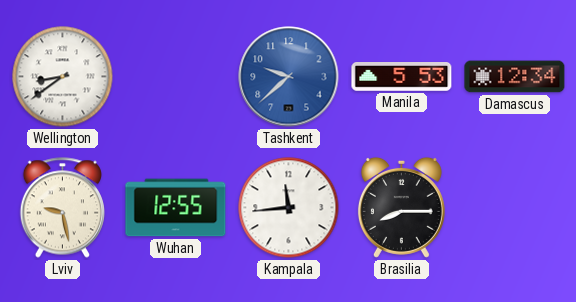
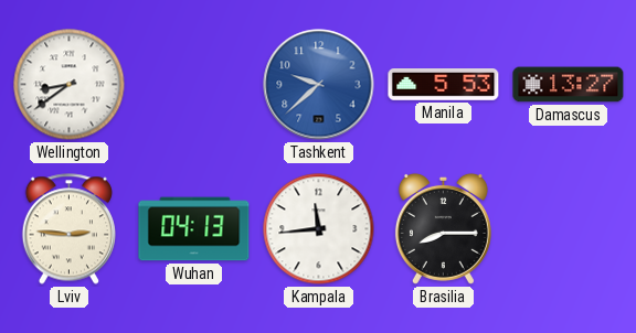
Damascus: 12:34 -> 13:27
Lviv: 9:28 -> 2:46
Wuhan: 12:55 -> 04:13
